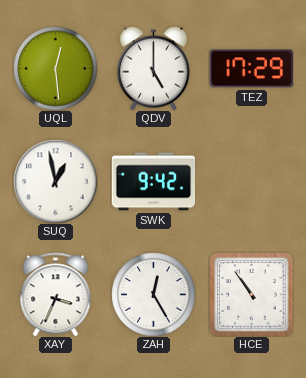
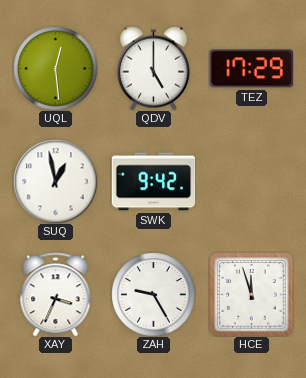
ZAH: 12:25 -> 9:25
HCE: 10:54 -> 11:57
